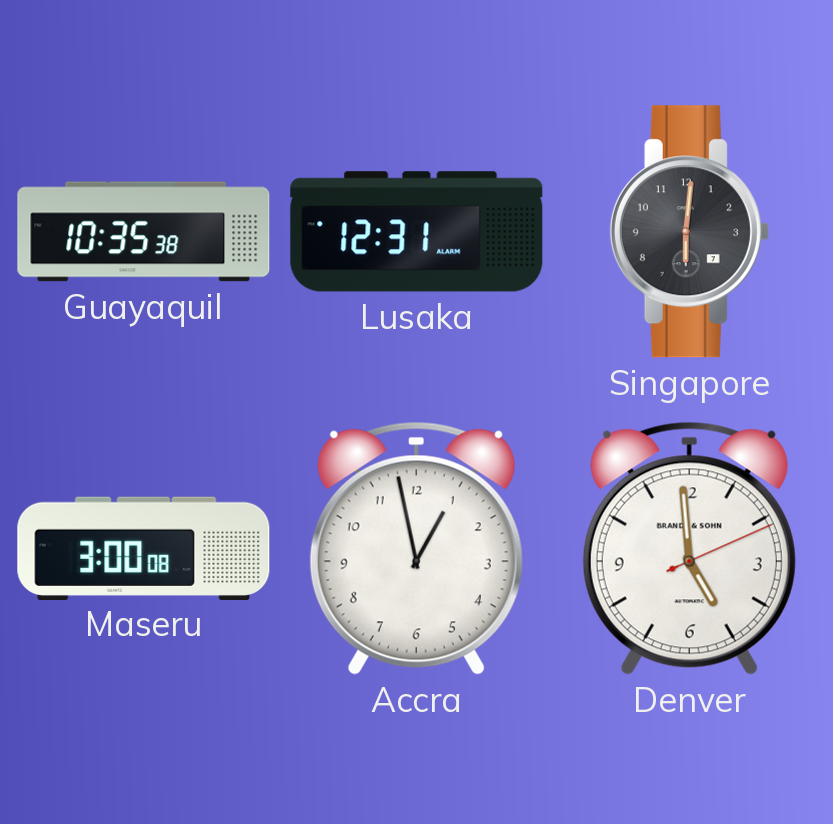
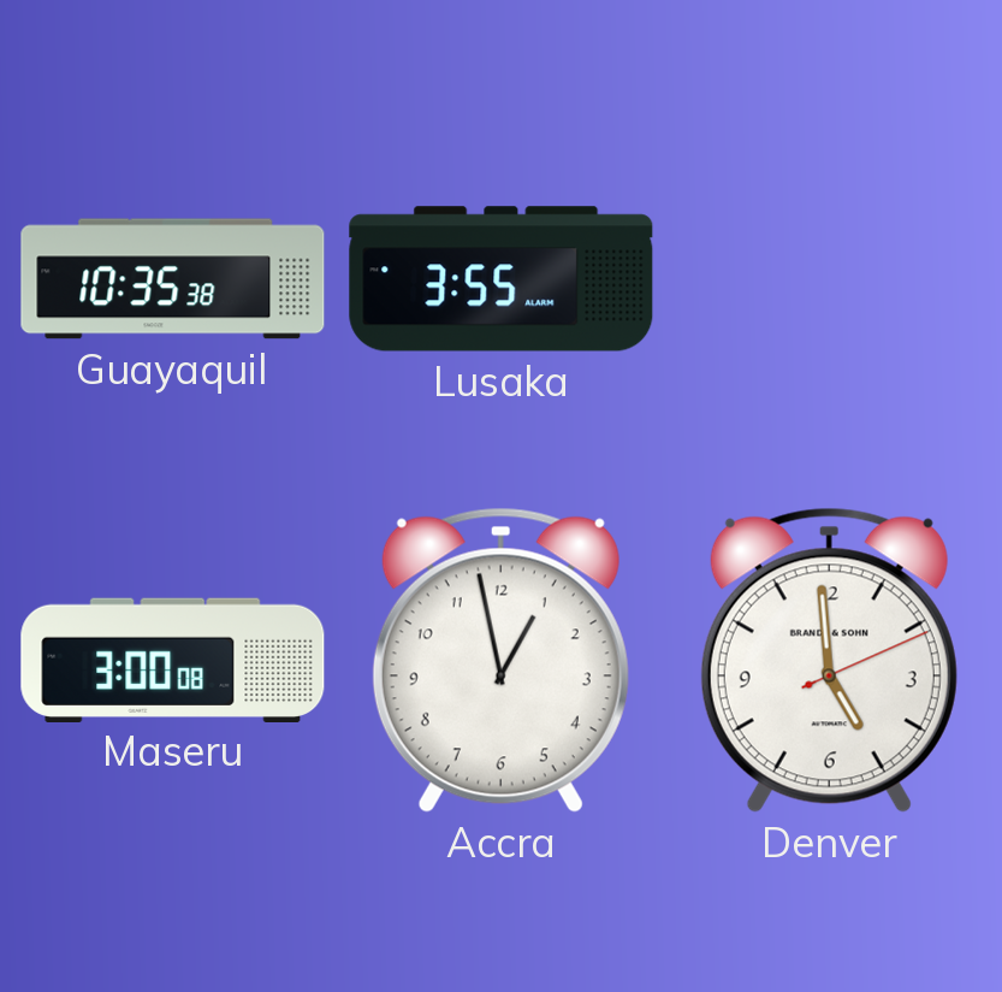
Lusaka: 12:31 -> 3:55
Singapore: 6:01 -> none
